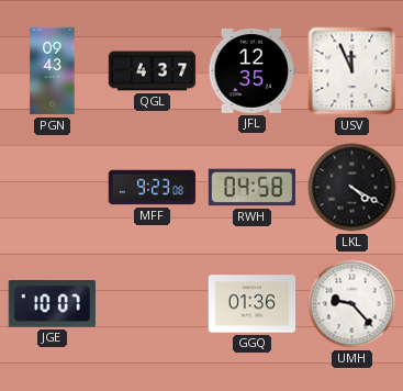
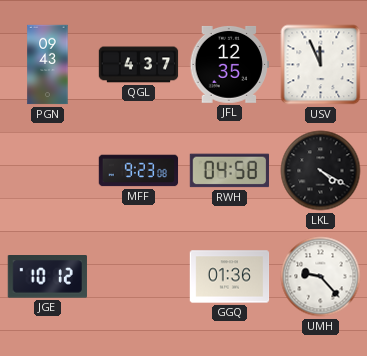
JGE: 10:07 -> 10:12
